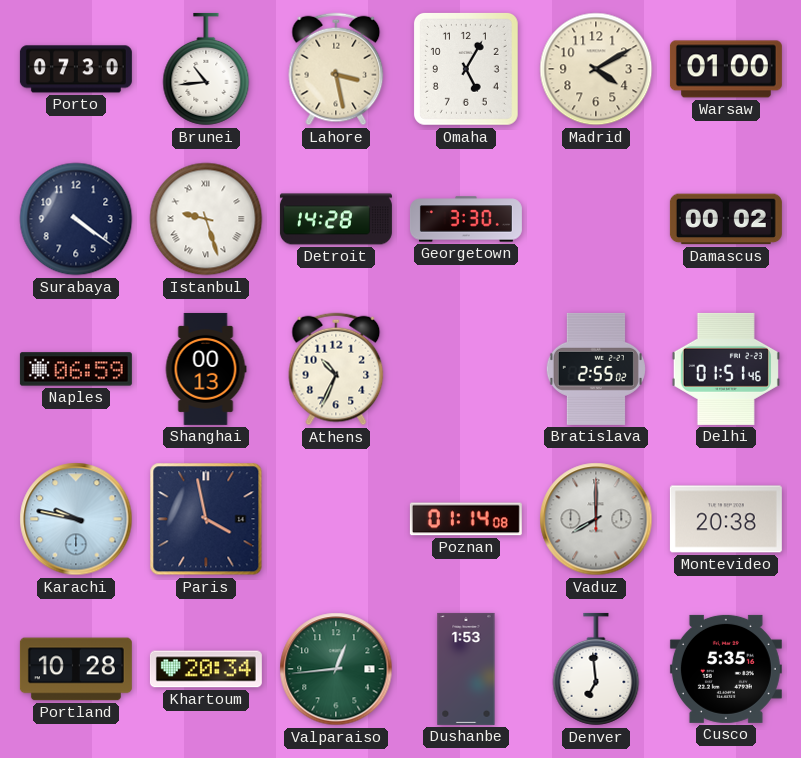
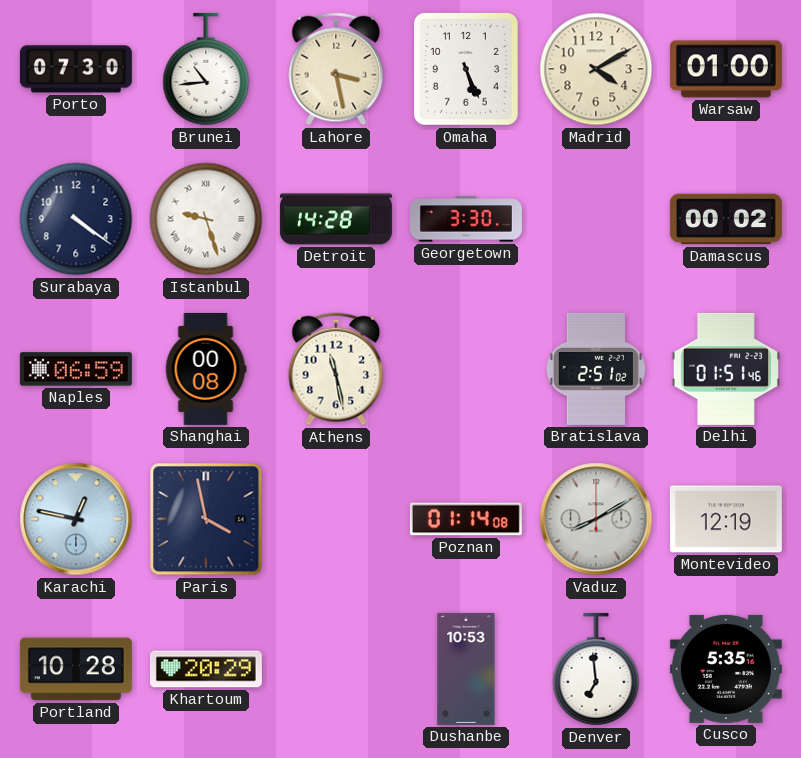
Omaha: 5:05 -> 5:26
Shanghai: 00:13 -> 00:08
Athens: 10:34 -> 11:28
Bratislava: 2:55 -> 2:51
Karachi: 9:47 -> 12:47
Vaduz: 8:00 -> 8:10
Montevideo: 20:38 -> 12:19
Khartoum: 20:34 -> 20:29
Valparaiso: 12:44 -> none
Dushanbe: 1:53 -> 10:53
